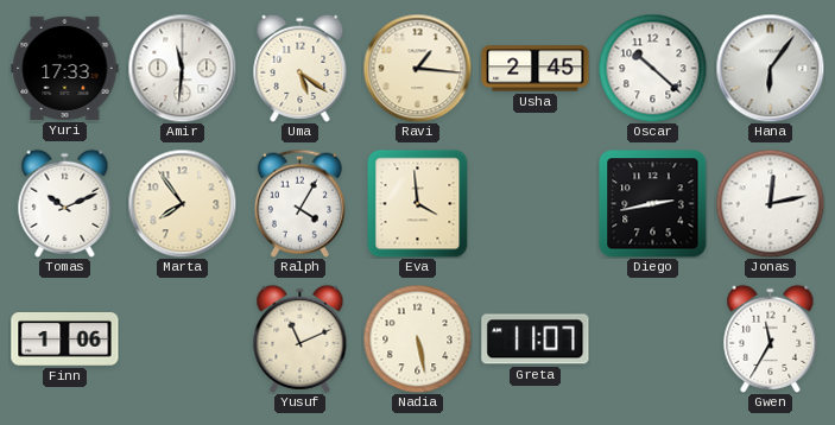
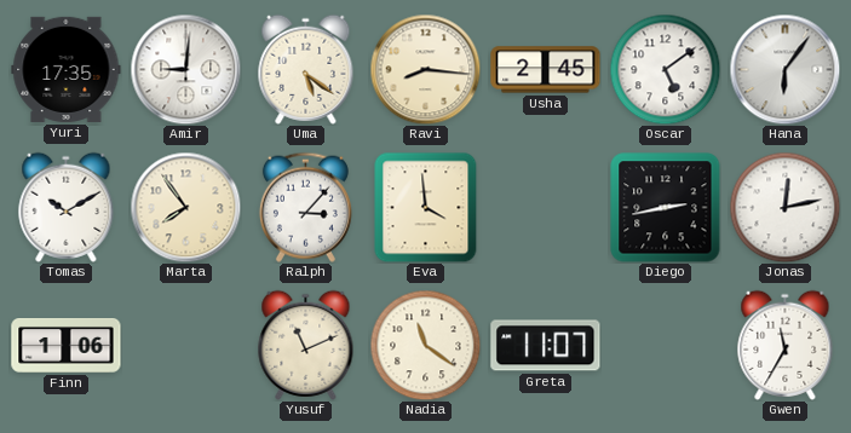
Yuri: 17:33 -> 17:35
Amir: 11:31 -> 9:01
Ravi: 1:16 -> 8:16
Oscar: 10:22 -> 5:09
Tomas: 10:11 -> 10:10
Ralph: 4:05 -> 3:07
Nadia: 5:28 -> 11:21
